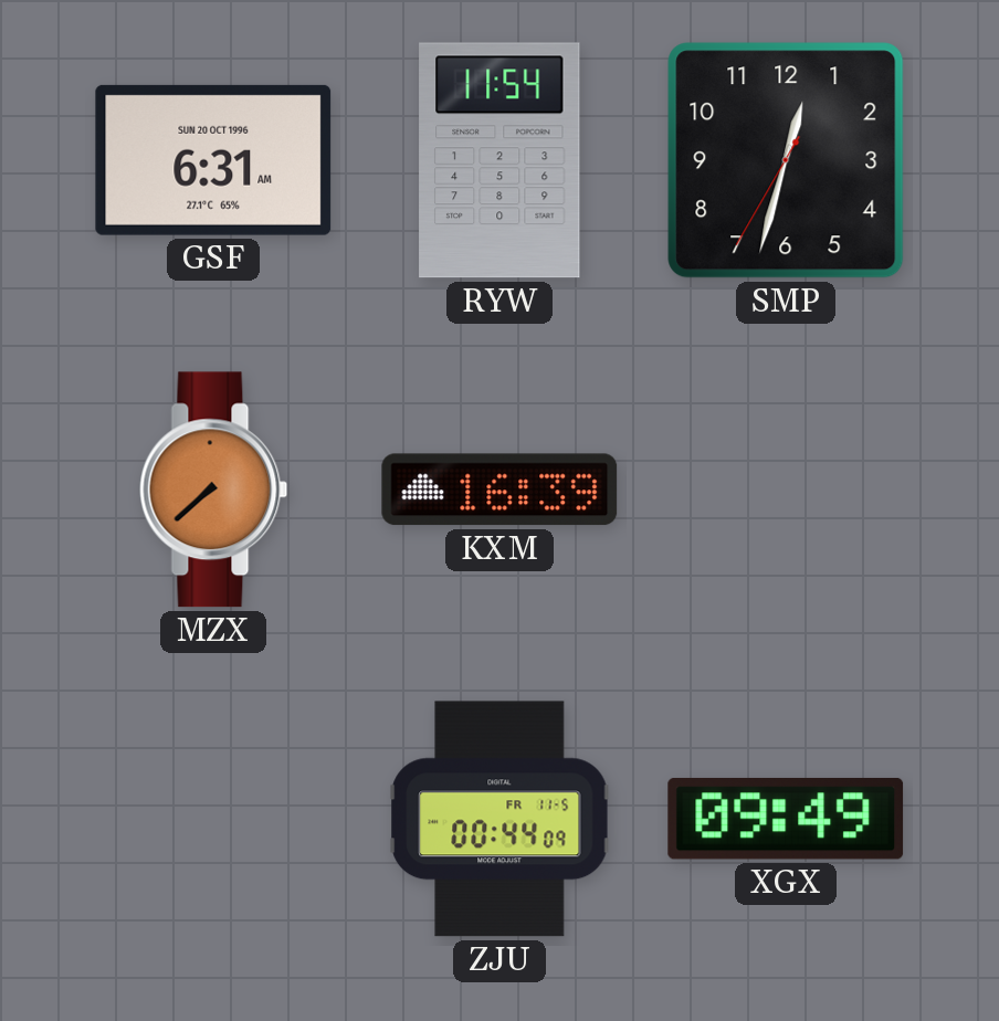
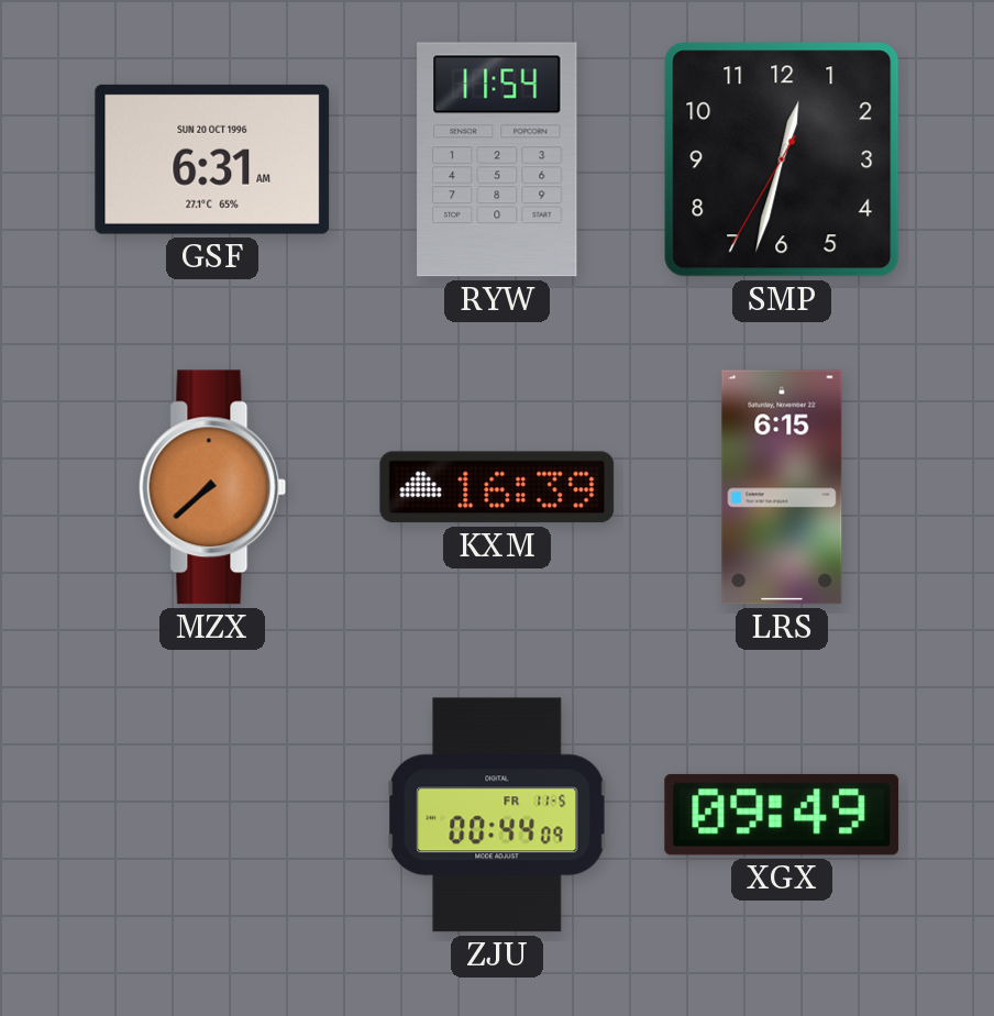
LRS: none -> 6:15
